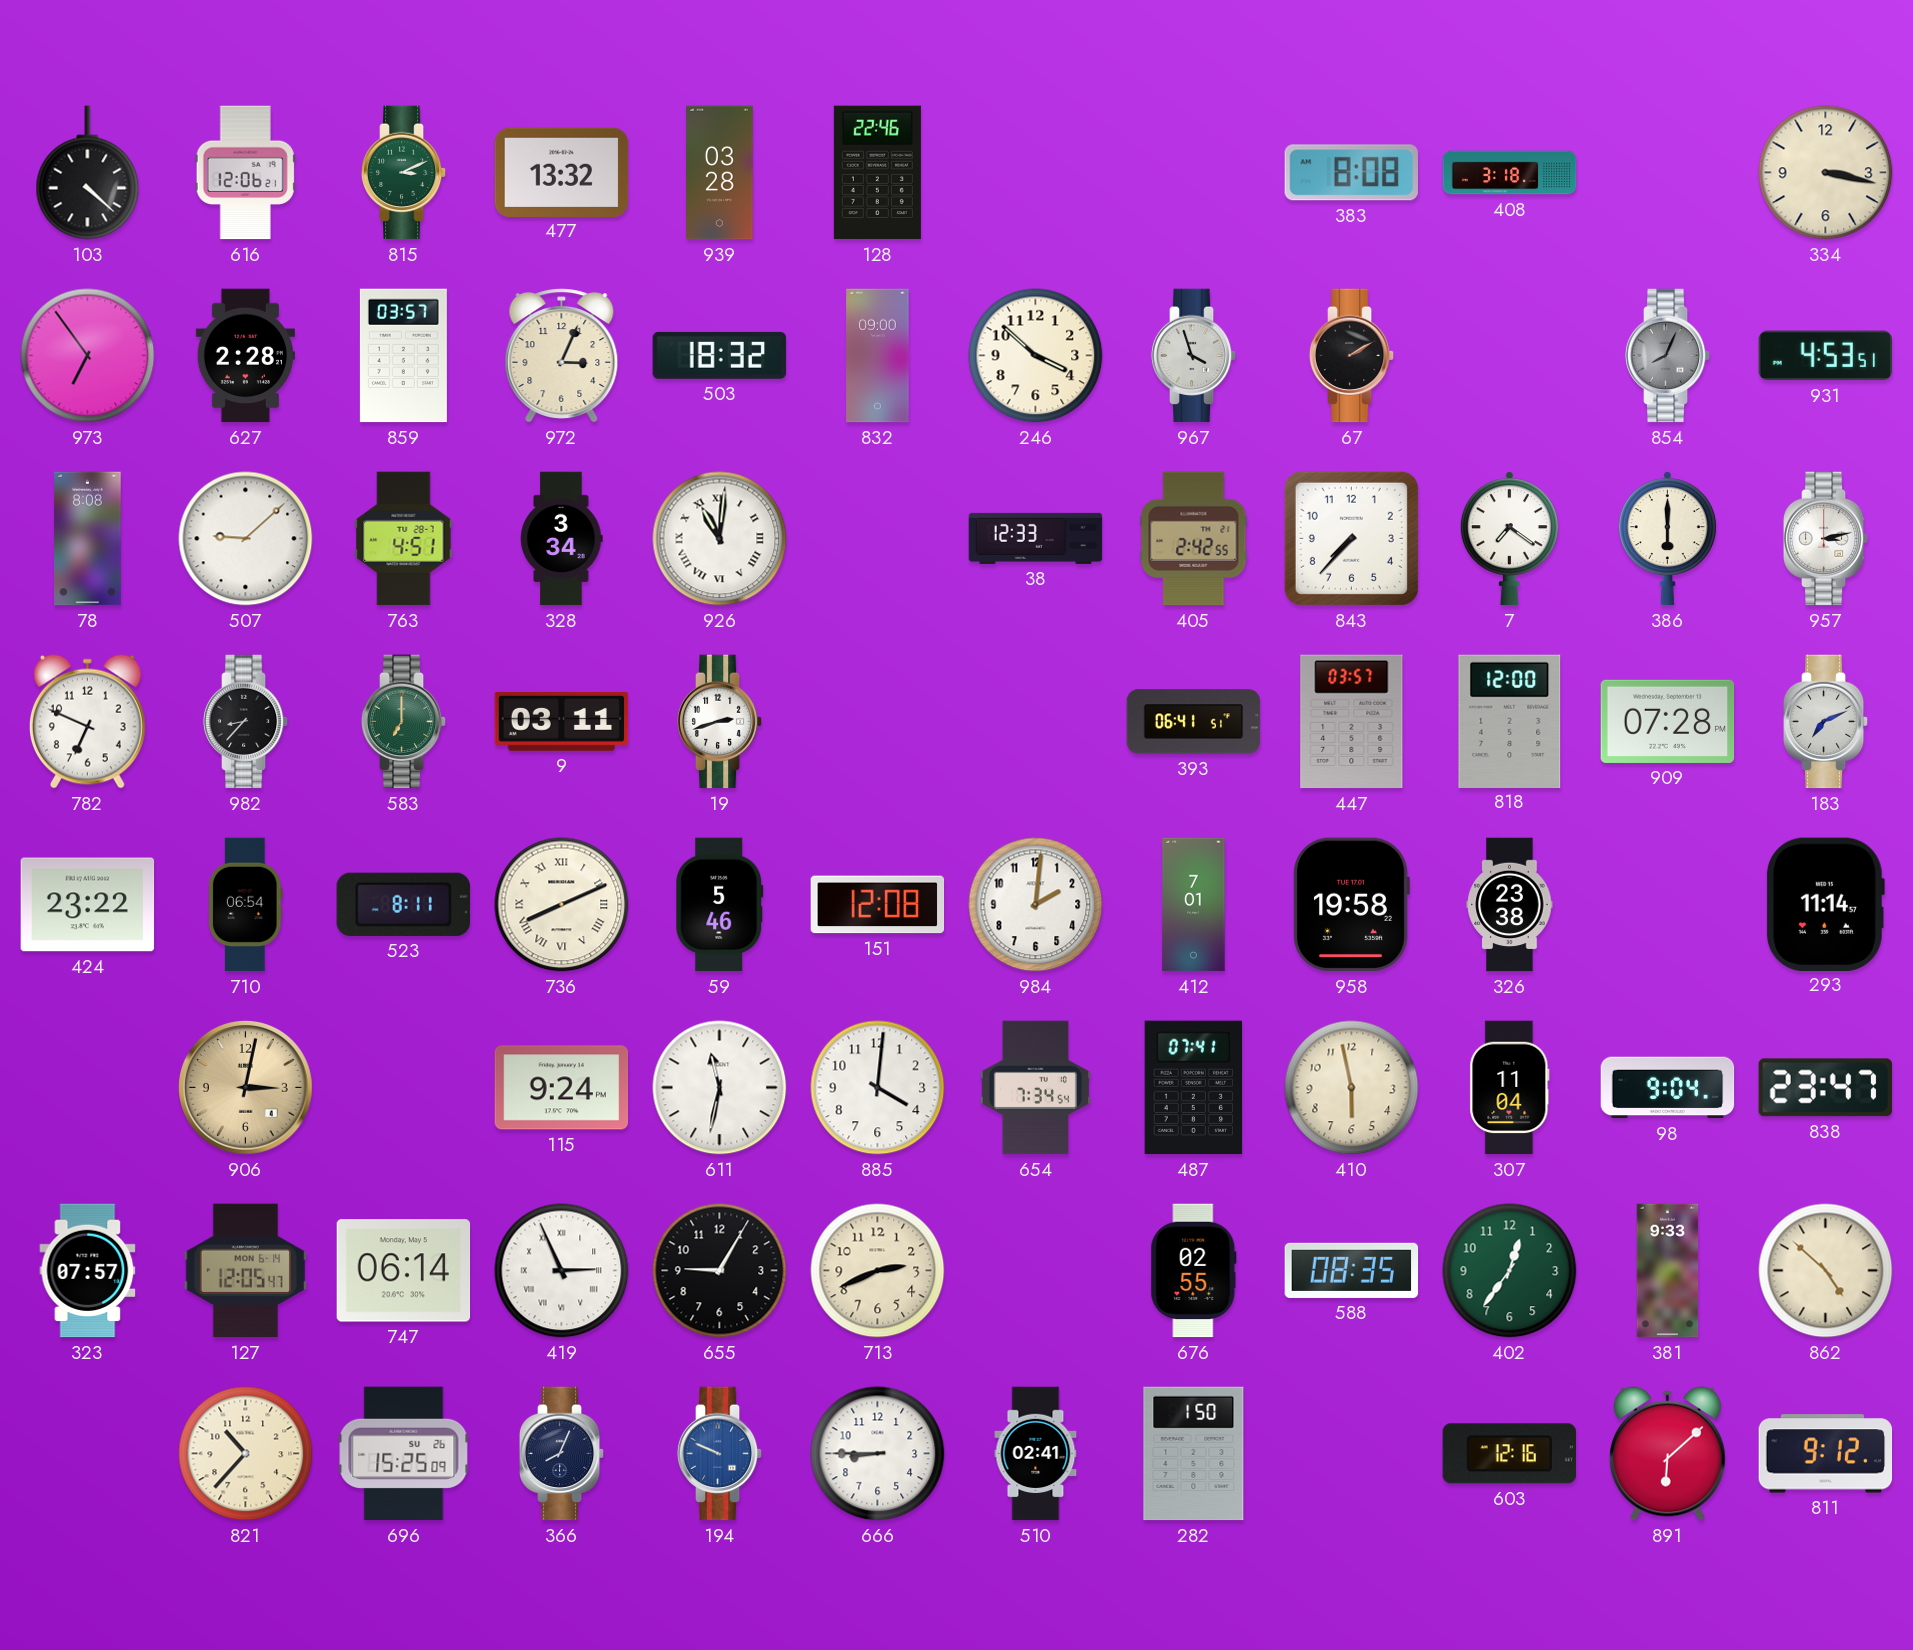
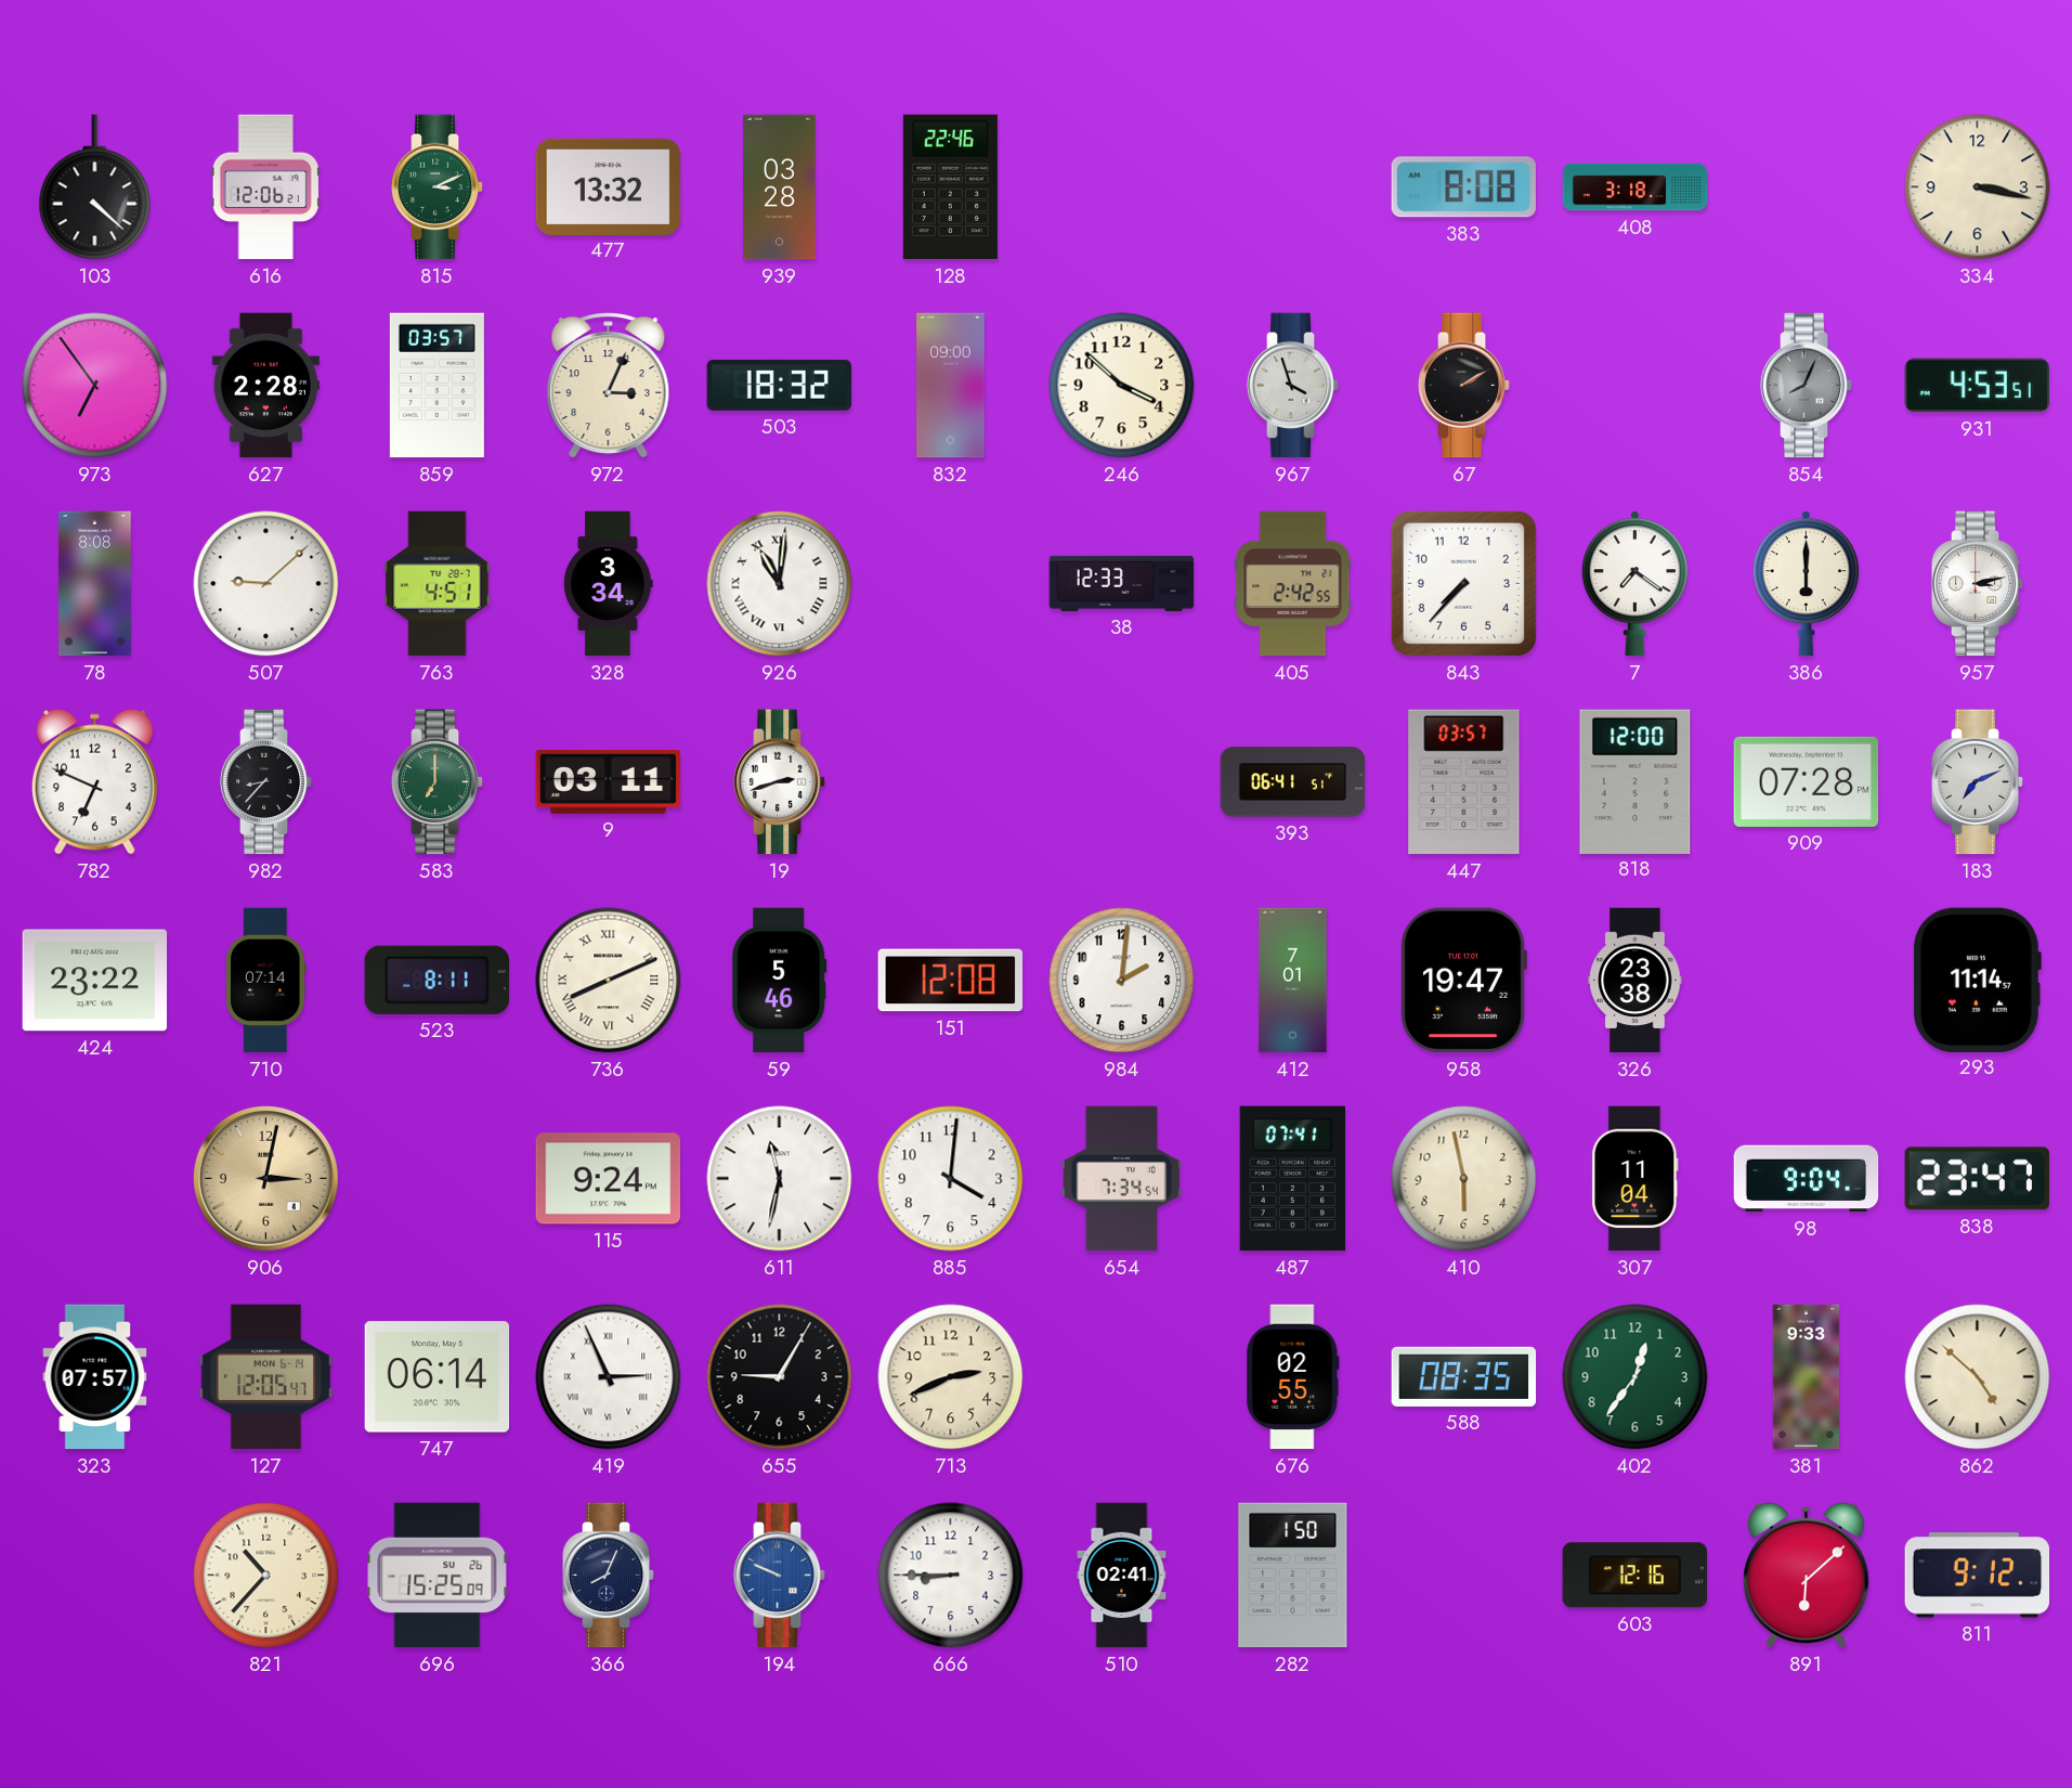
710: 06:54 -> 07:14
958: 19:58 -> 19:47
